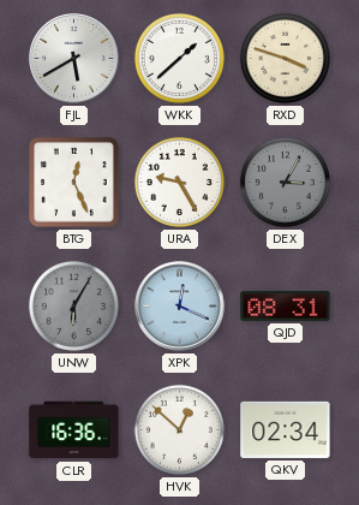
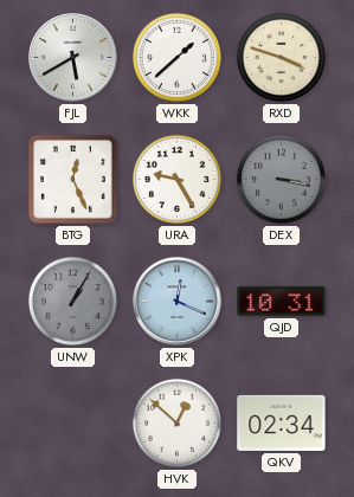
DEX: 3:05 -> 3:17
UNW: 6:05 -> 1:05
QJD: 08:31 -> 10:31
CLR: 16:36 -> none
